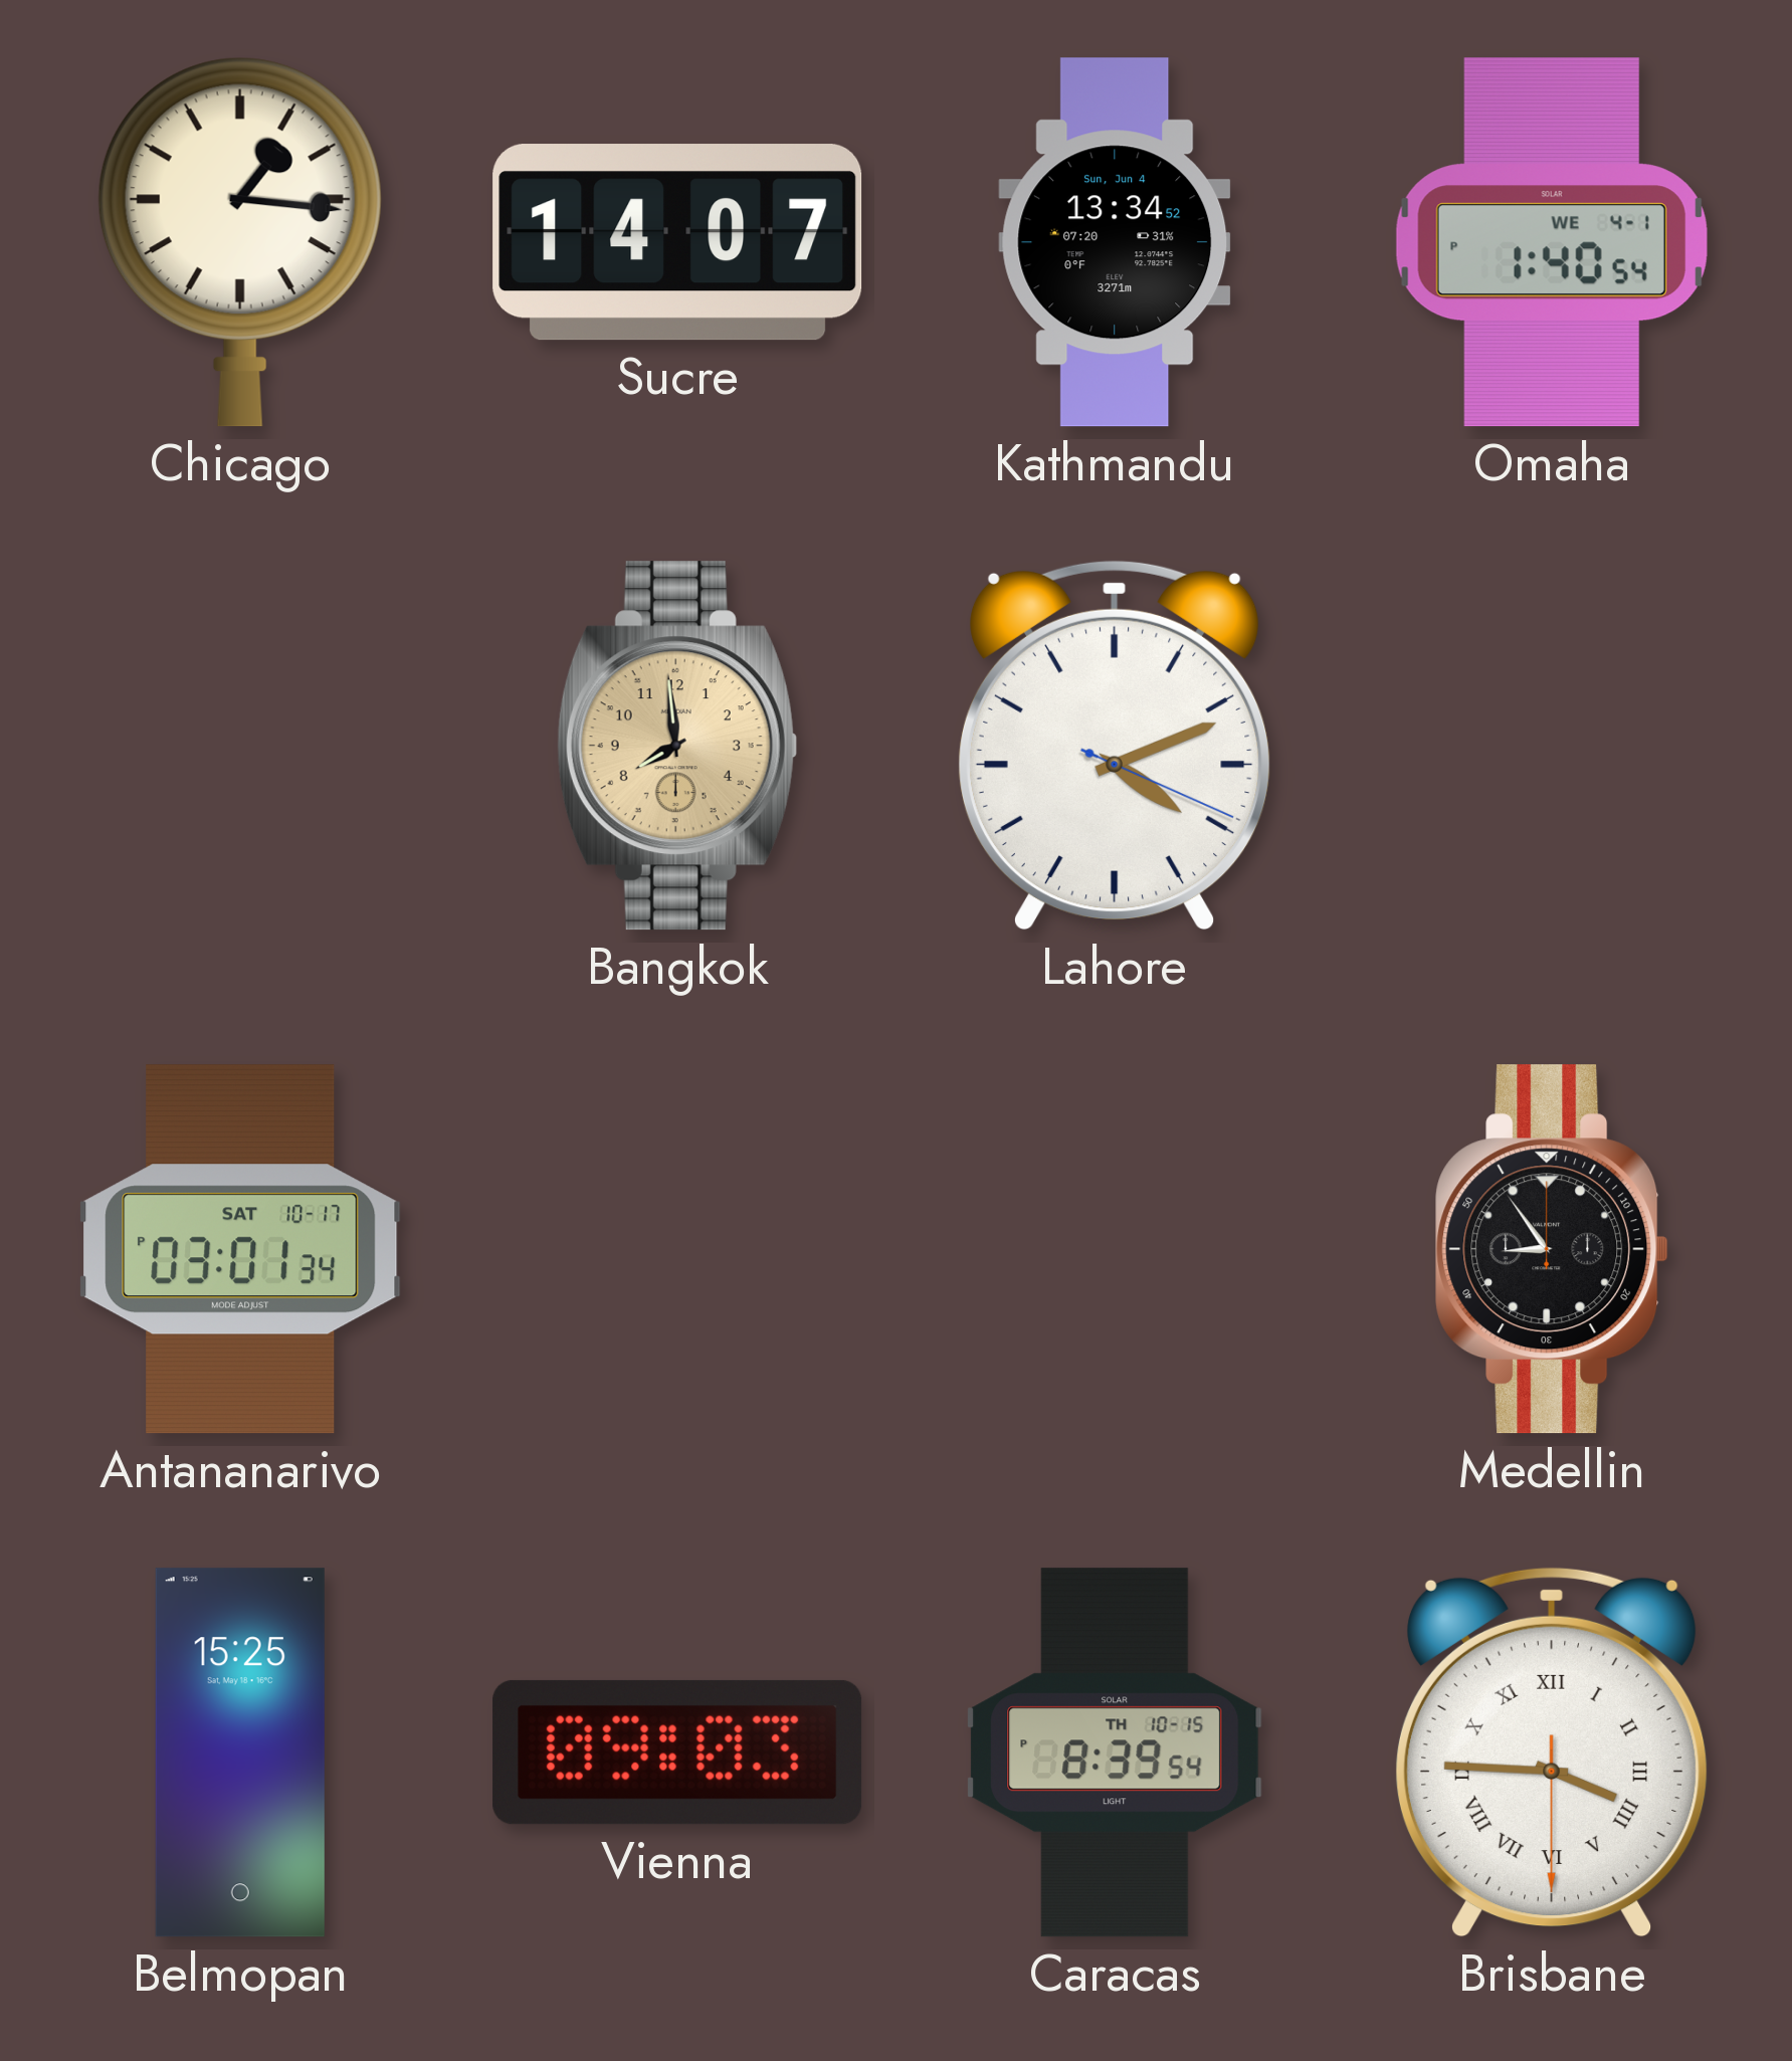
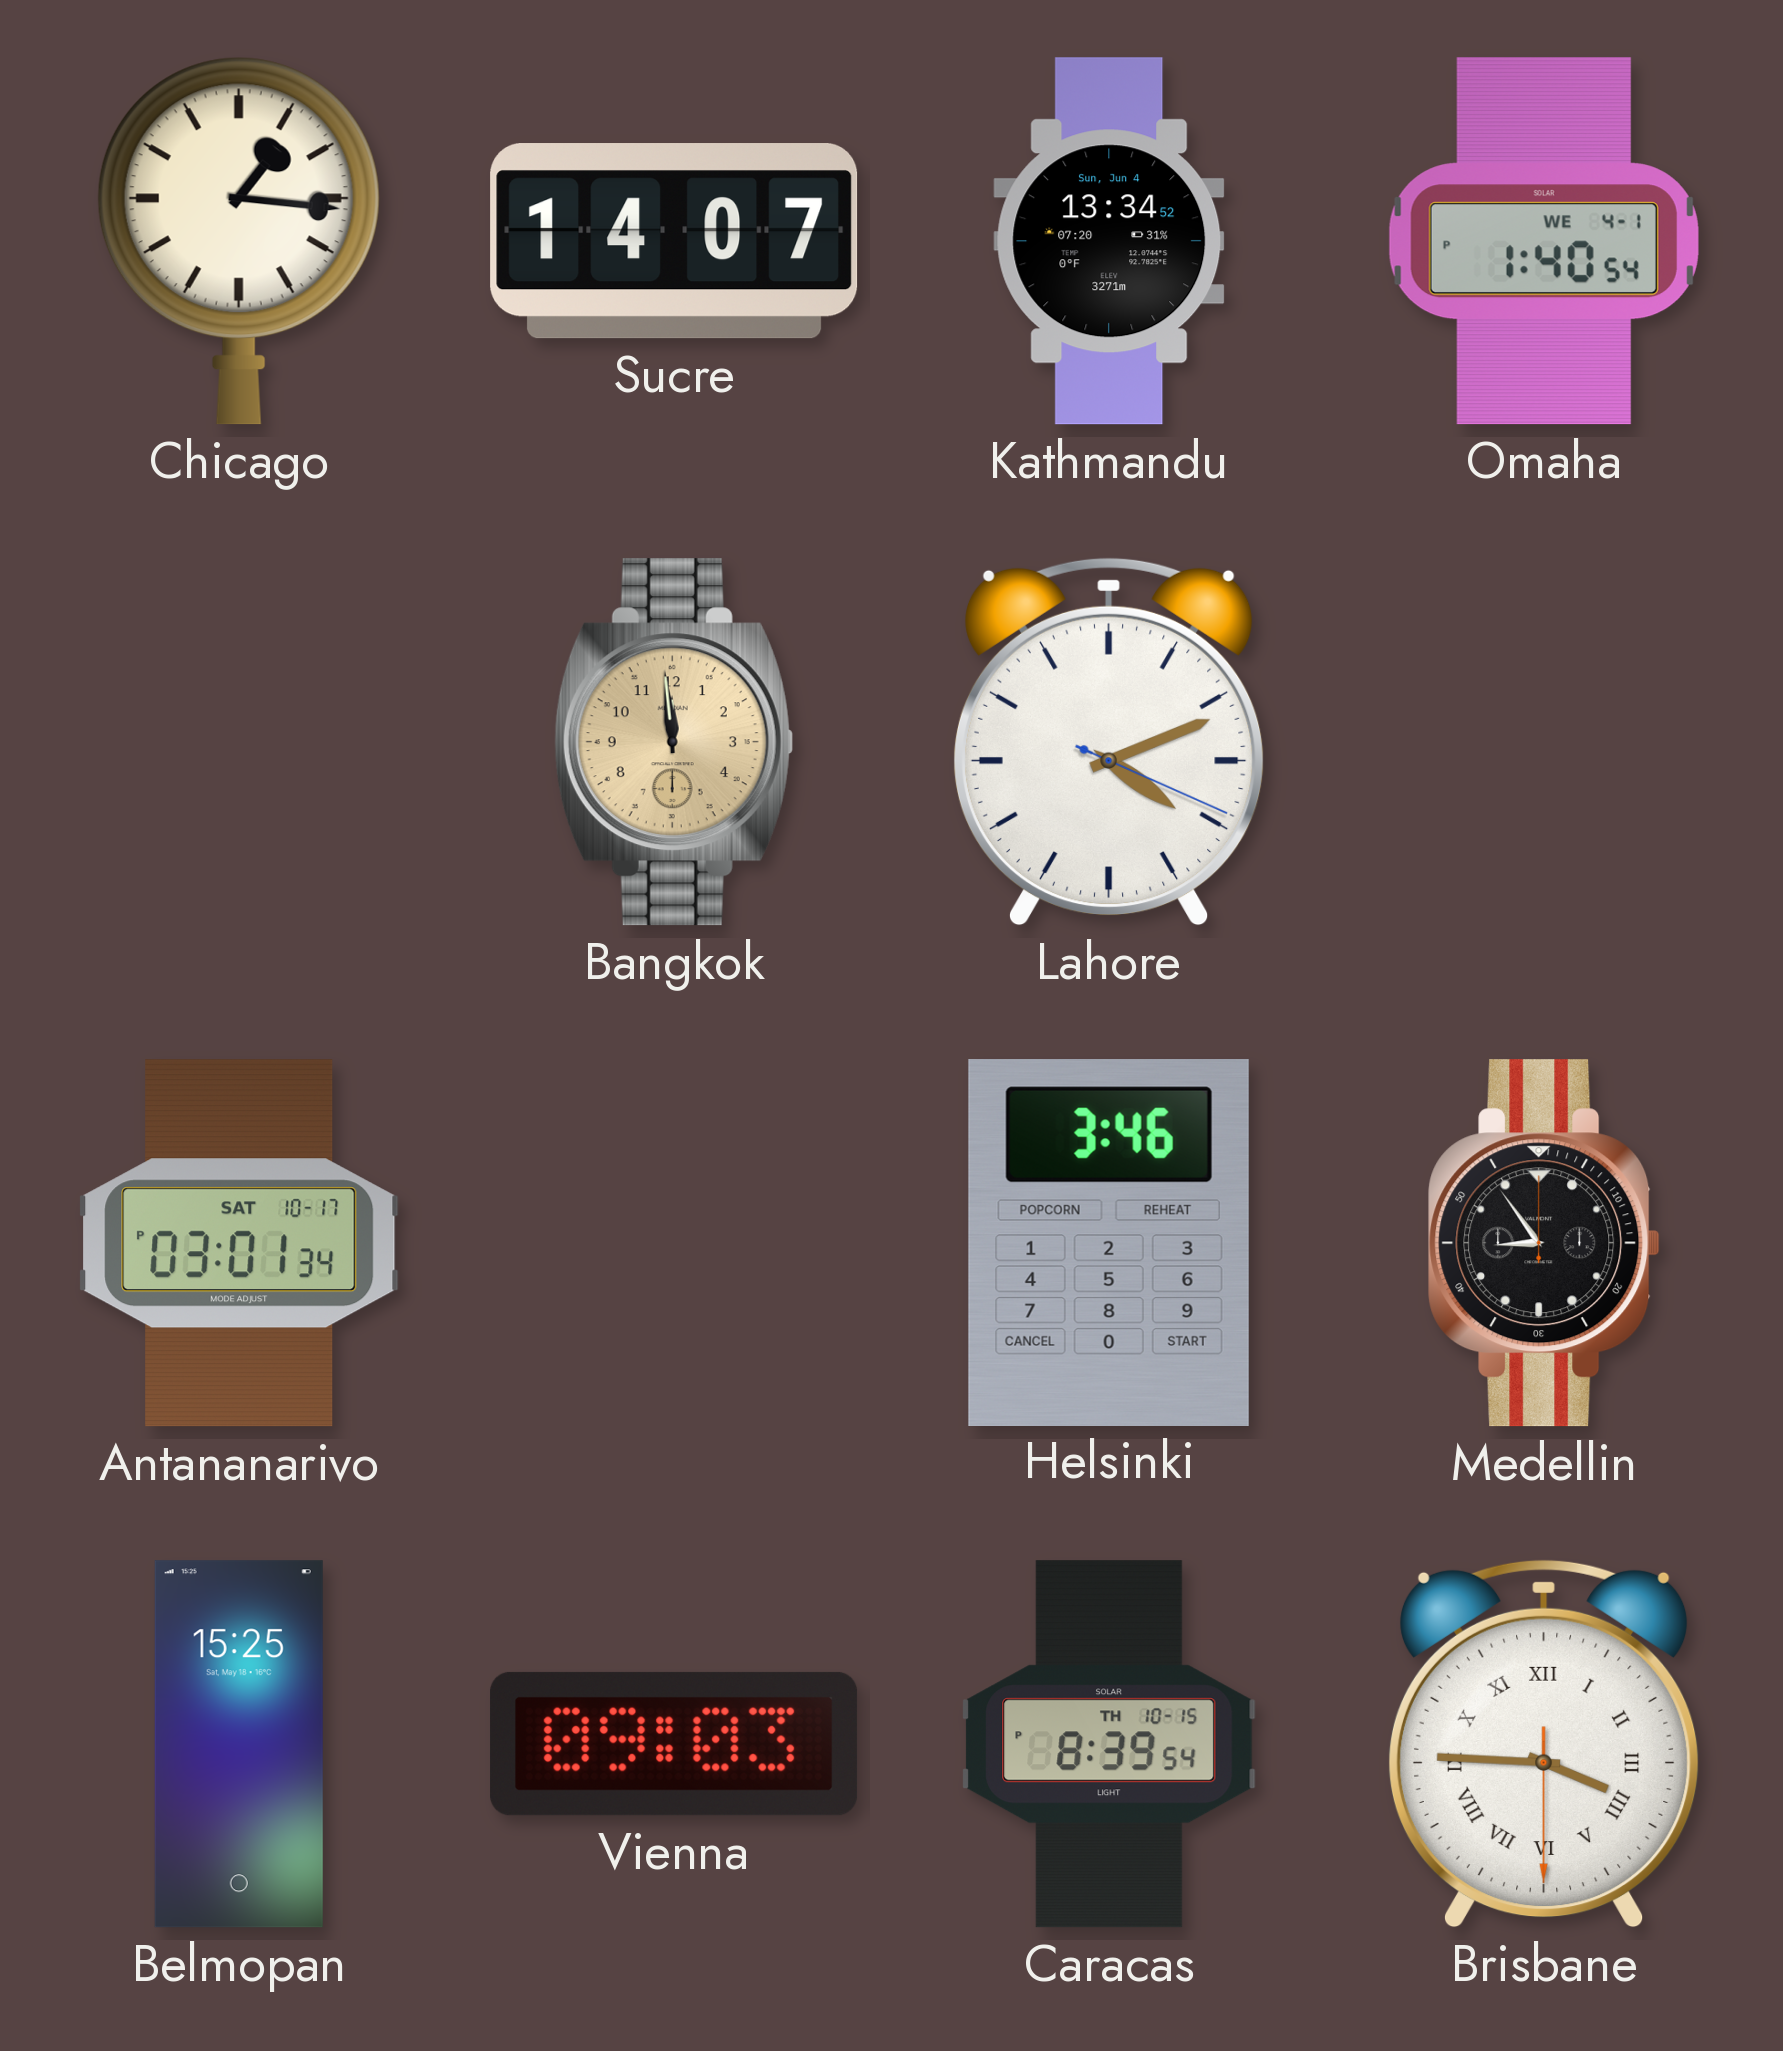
Bangkok: 7:59 -> 11:59
Helsinki: none -> 3:46
